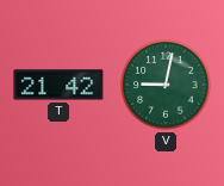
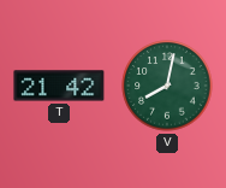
V: 9:02 -> 8:02
